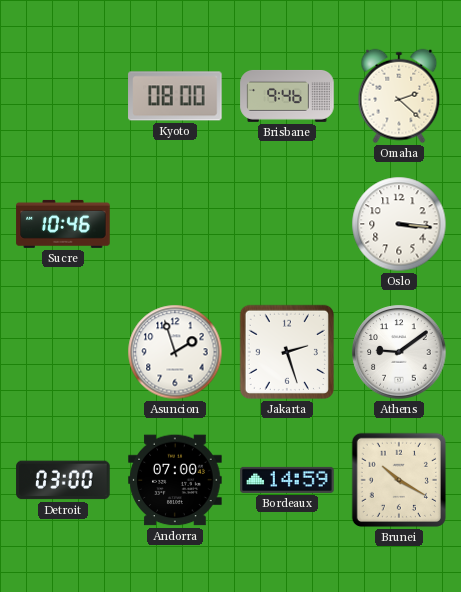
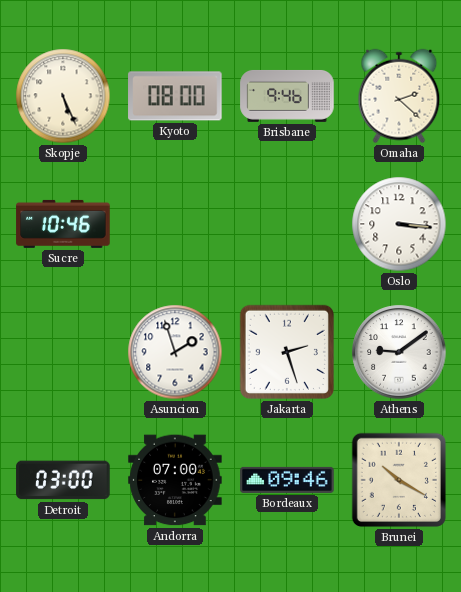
Skopje: none -> 5:26
Bordeaux: 14:59 -> 09:46
